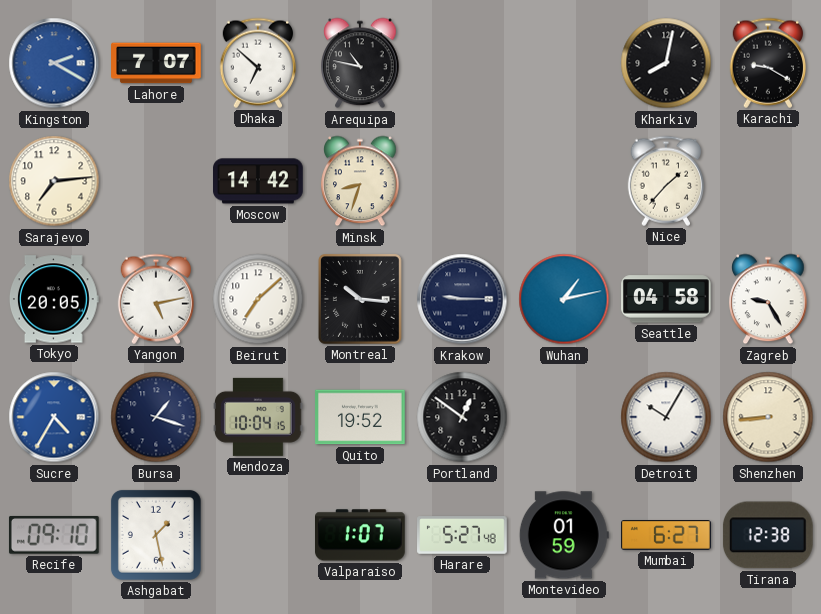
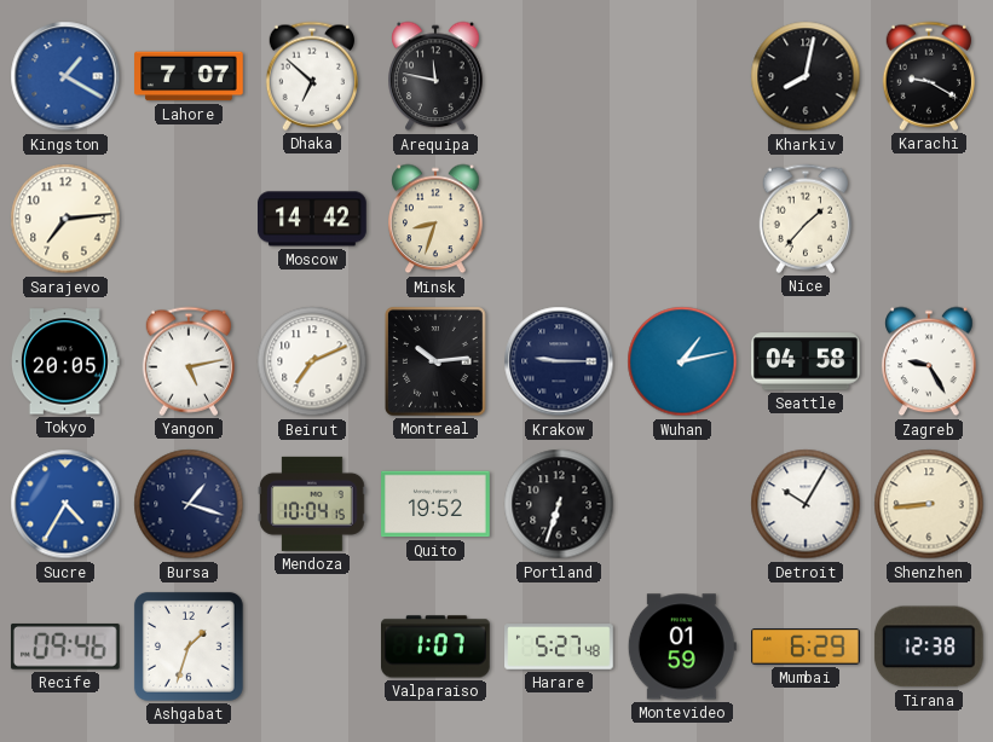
Kingston: 2:20 -> 1:20
Arequipa: 10:47 -> 11:47
Beirut: 7:08 -> 7:11
Montreal: 10:16 -> 10:14
Portland: 12:51 -> 6:33
Recife: 09:10 -> 09:46
Ashgabat: 1:28 -> 1:33
Mumbai: 6:27 -> 6:29
